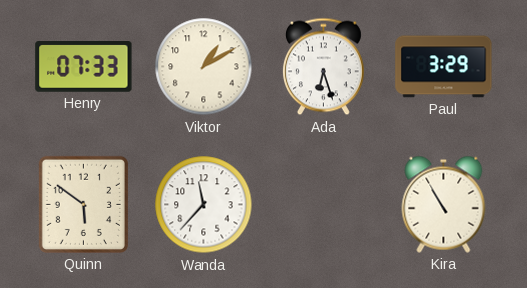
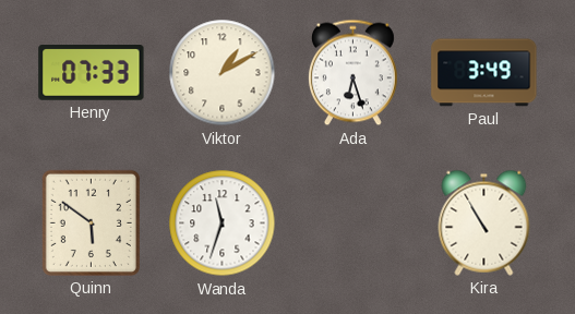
Paul: 3:29 -> 3:49
Wanda: 11:37 -> 11:33
